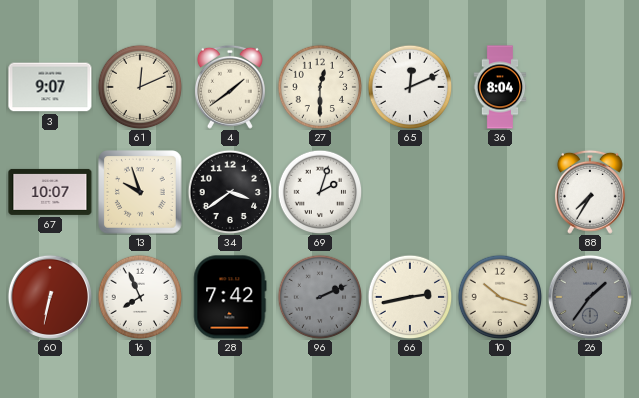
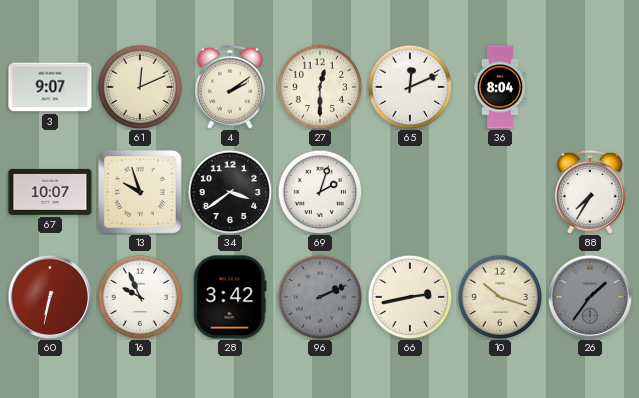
4: 1:39 -> 2:09
16: 7:56 -> 9:56
28: 7:42 -> 3:42
